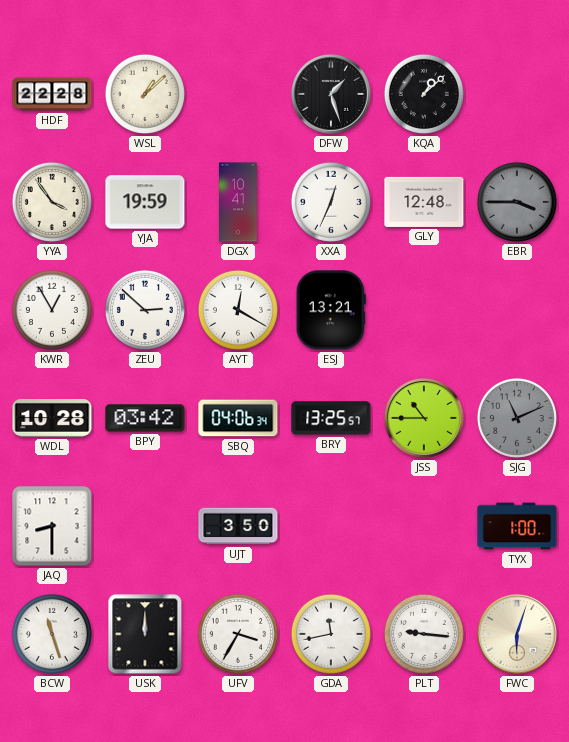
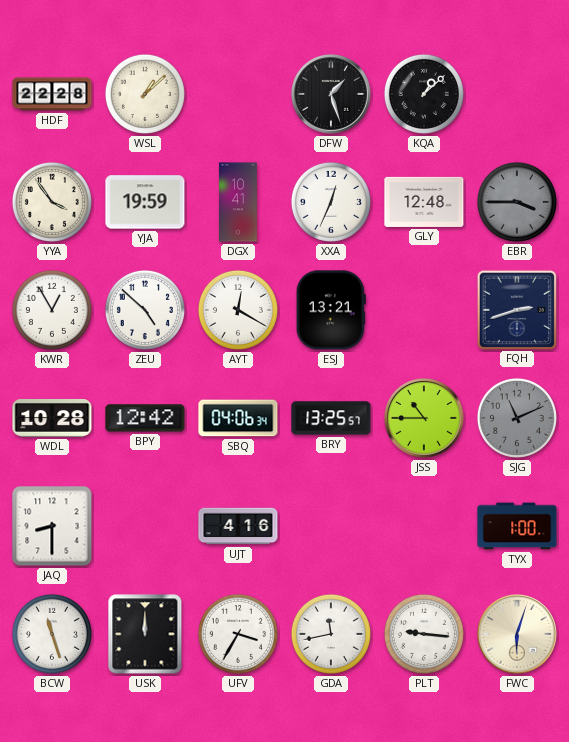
ZEU: 2:52 -> 4:52
FQH: none -> 2:42
BPY: 03:42 -> 12:42
UJT: 3:50 -> 4:16
